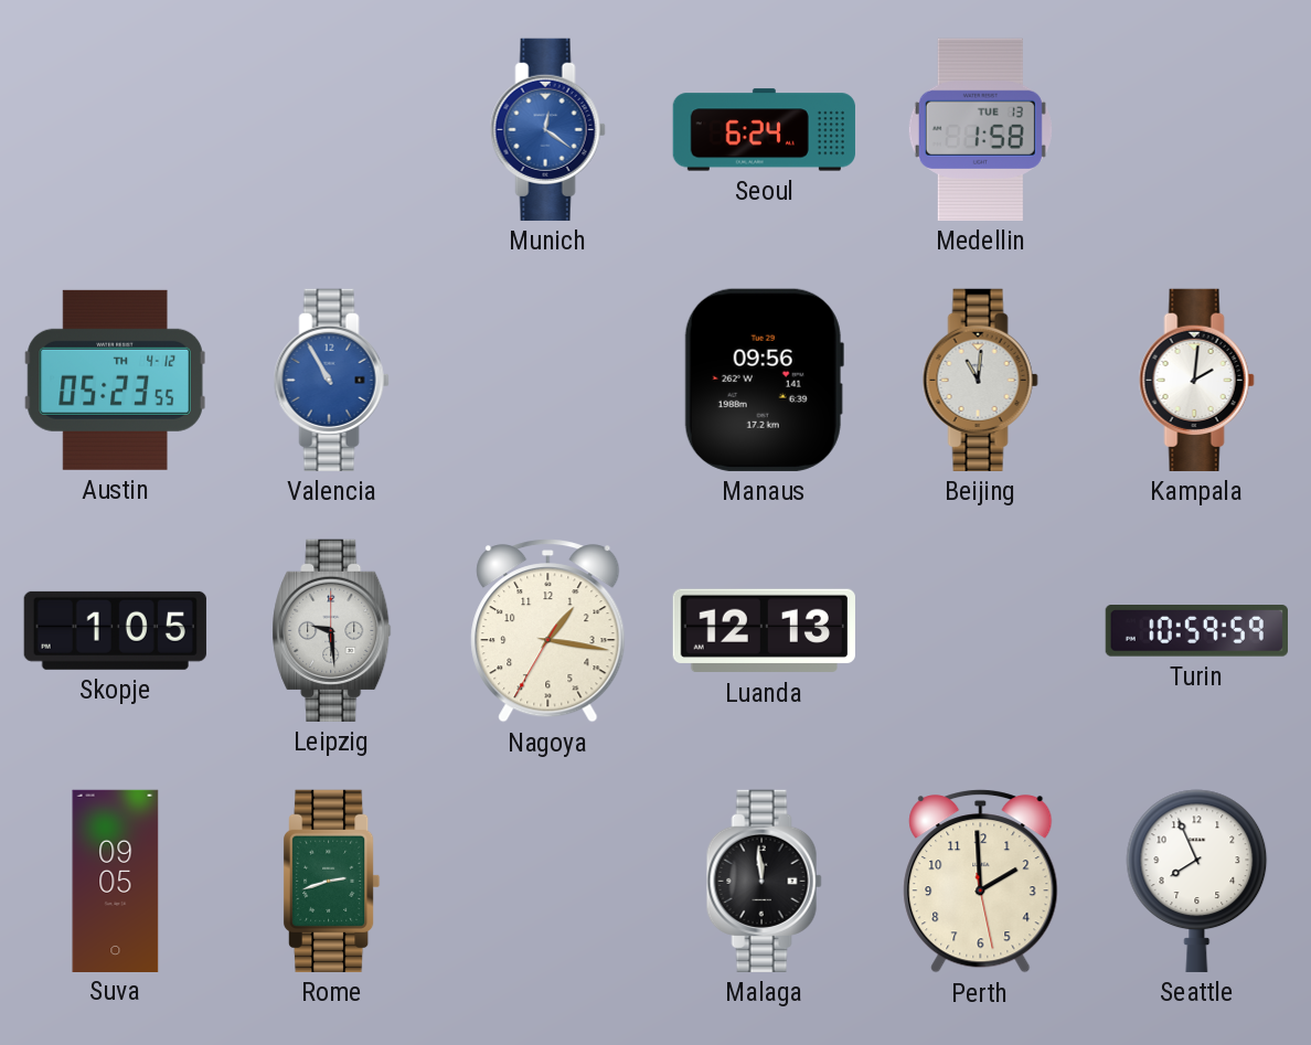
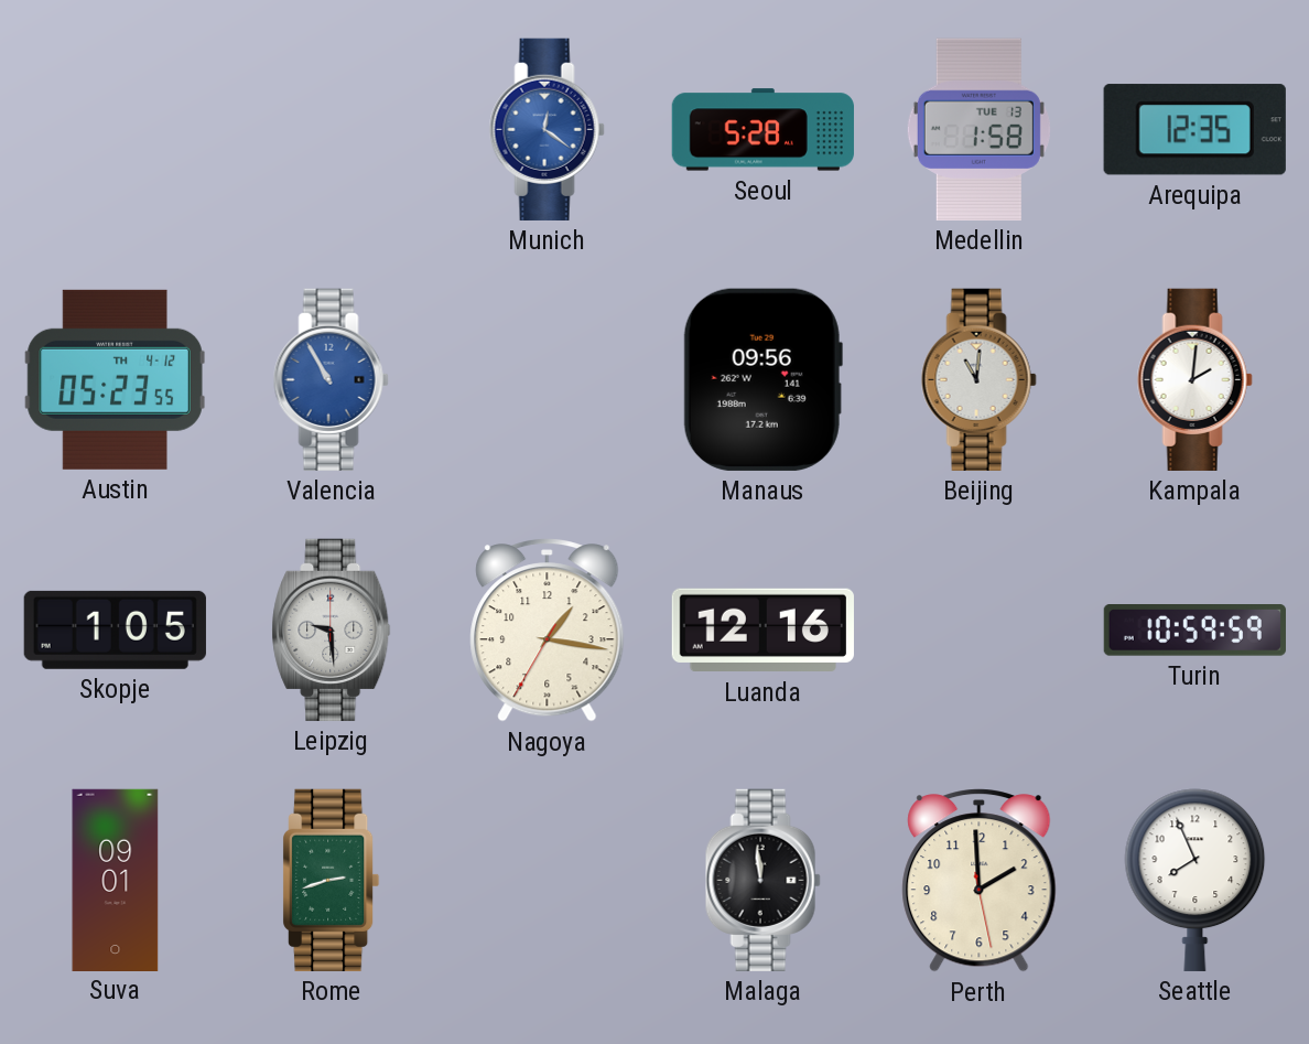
Seoul: 6:24 -> 5:28
Arequipa: none -> 12:35
Luanda: 12:13 -> 12:16
Suva: 09:05 -> 09:01
